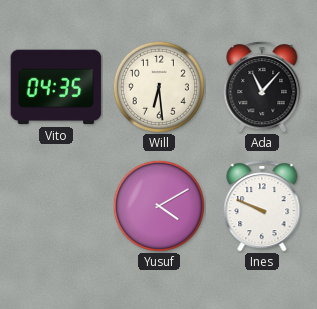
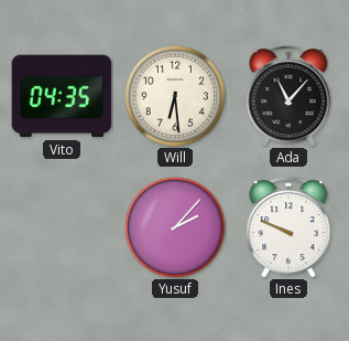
Yusuf: 4:10 -> 2:07
